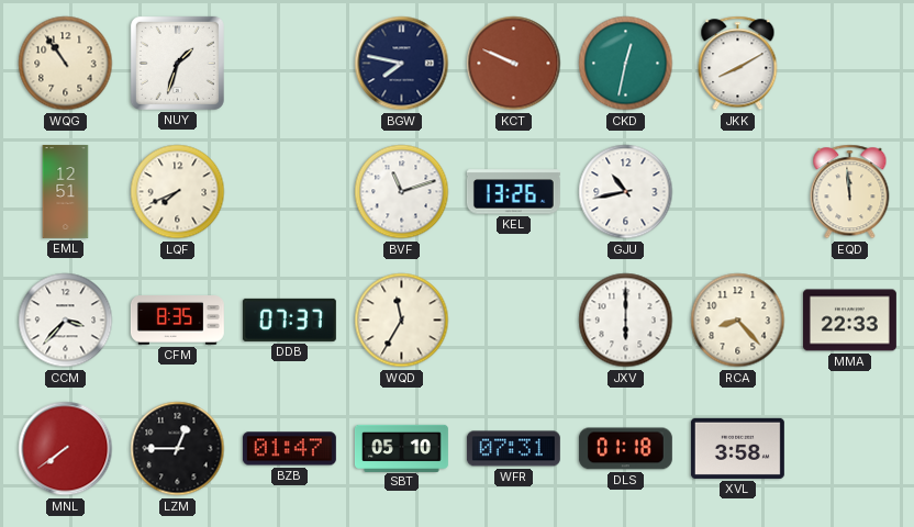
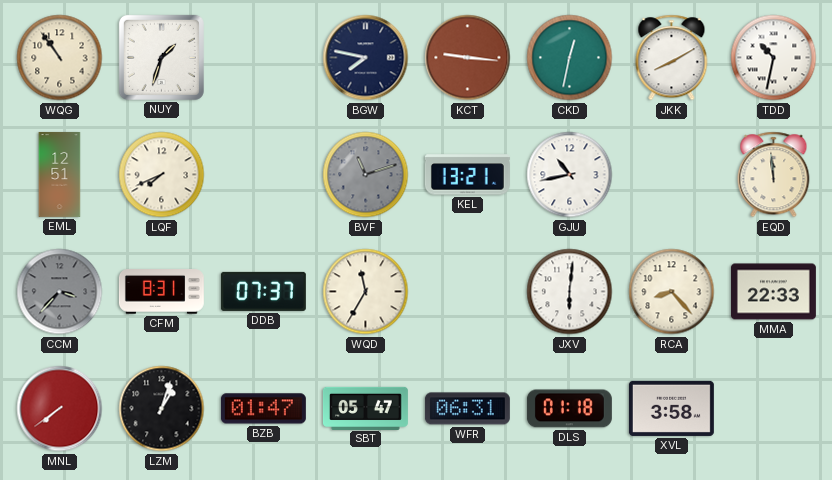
KCT: 9:49 -> 9:16
TDD: none -> 10:32
BVF dial: white -> grey
KEL: 13:26 -> 13:21
CCM dial: white -> grey
CFM: 8:35 -> 8:31
JXV: 6:00 -> 6:01
LZM: 12:45 -> 1:03
SBT: 05:10 -> 05:47
WFR: 07:31 -> 06:31
